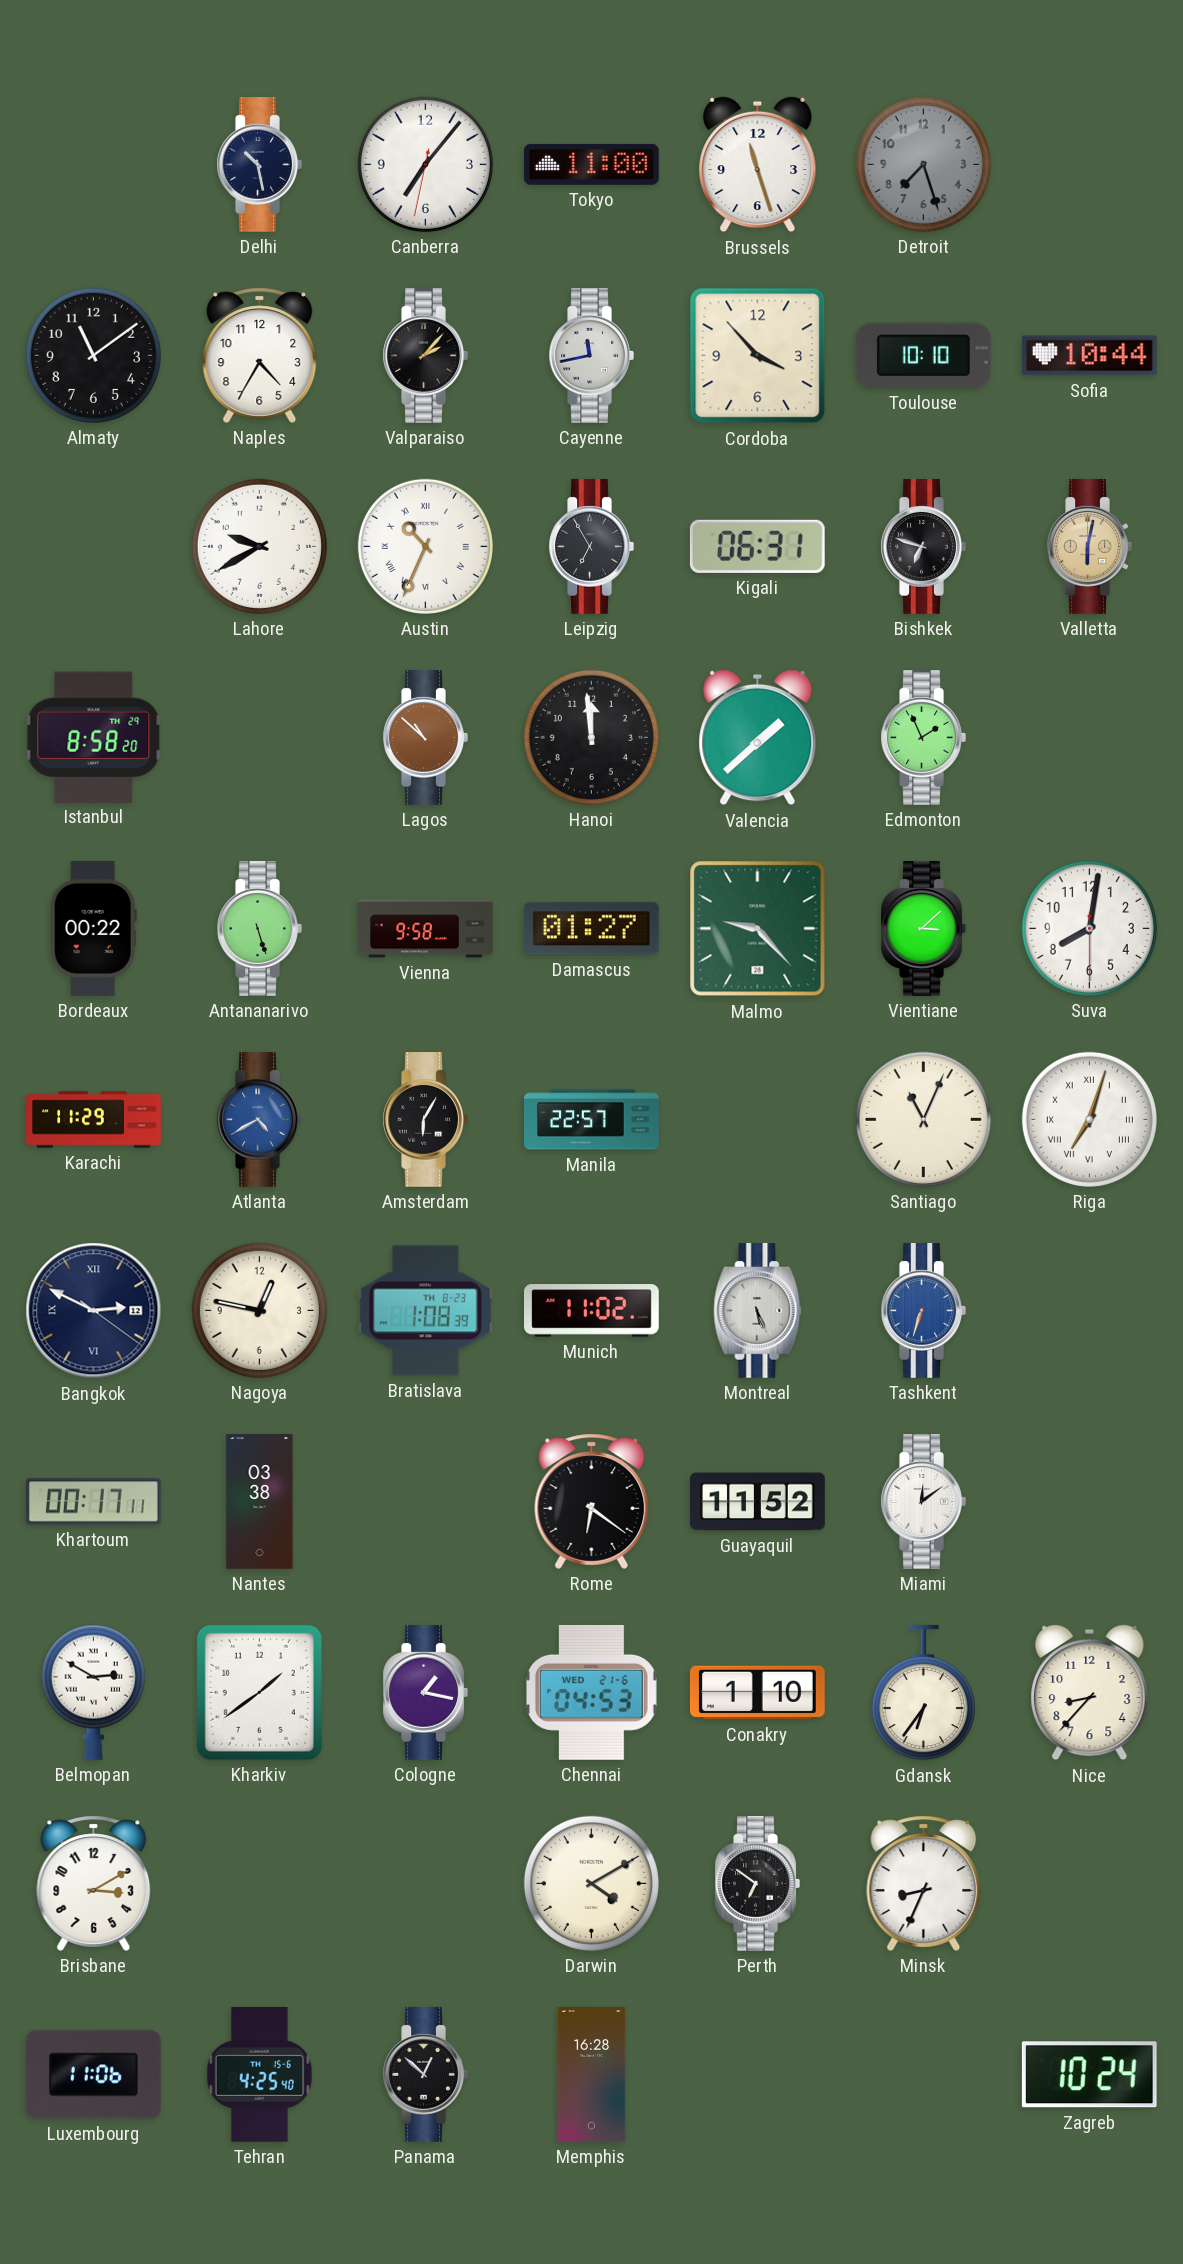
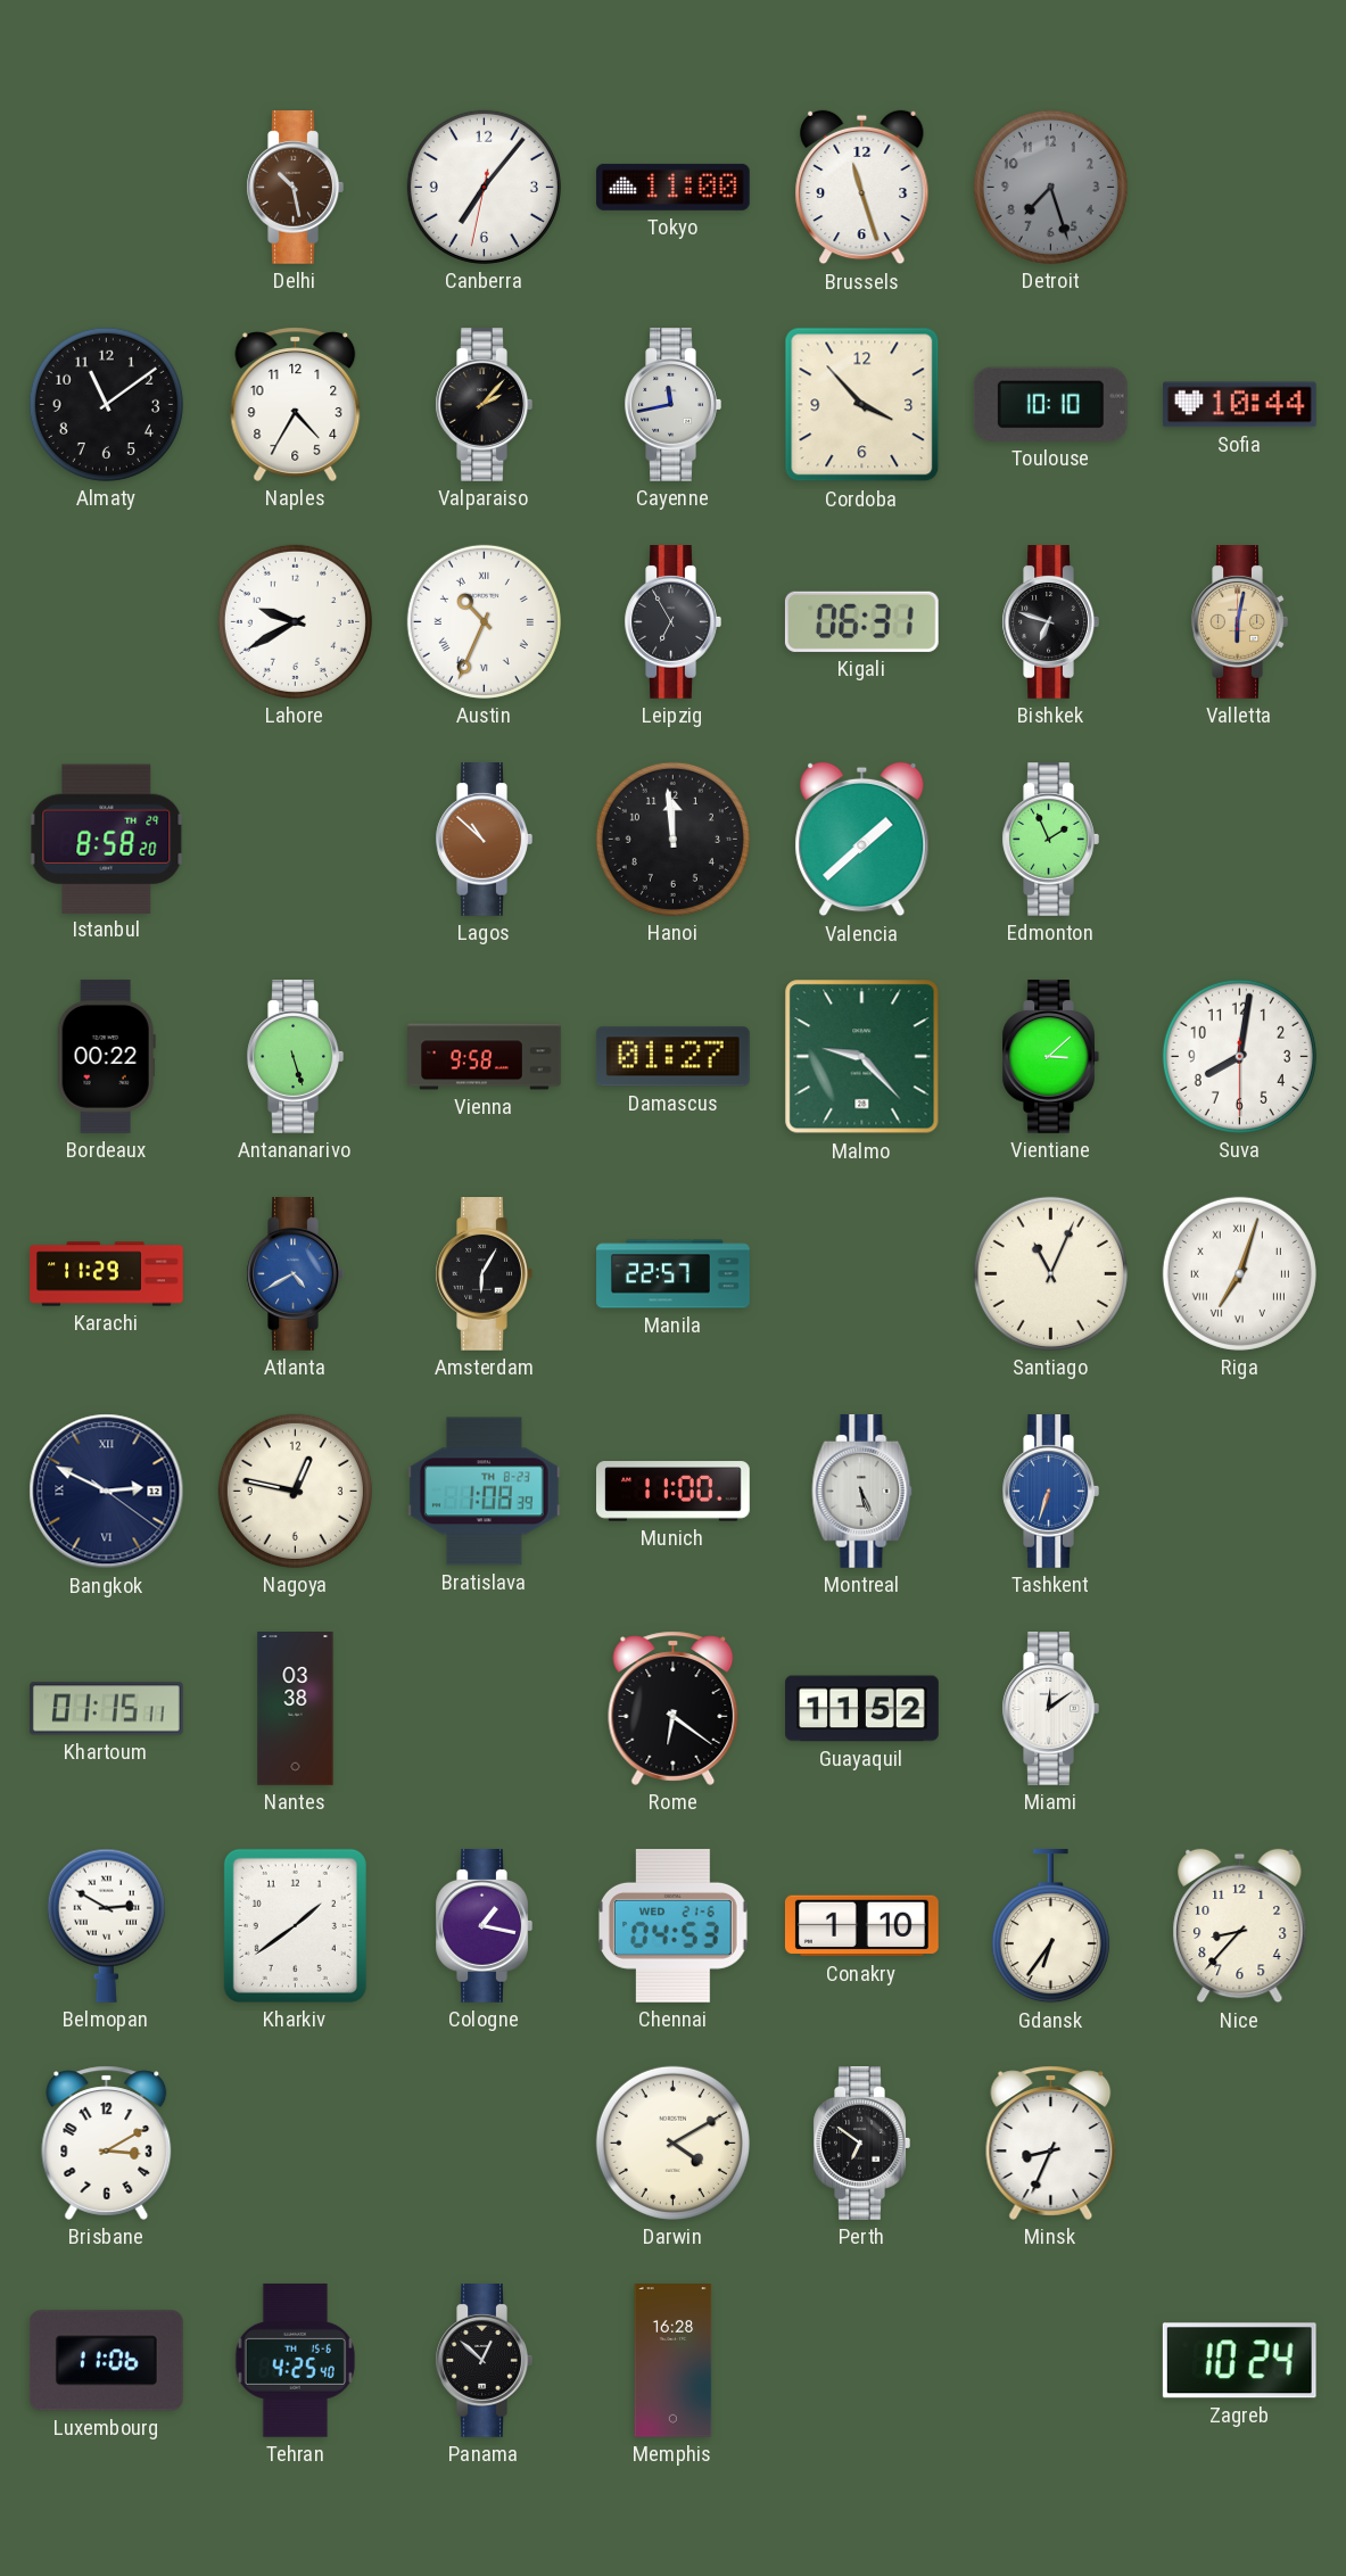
Delhi dial: navy -> brown
Munich: 11:02 -> 11:00
Khartoum: 00:17 -> 01:15
